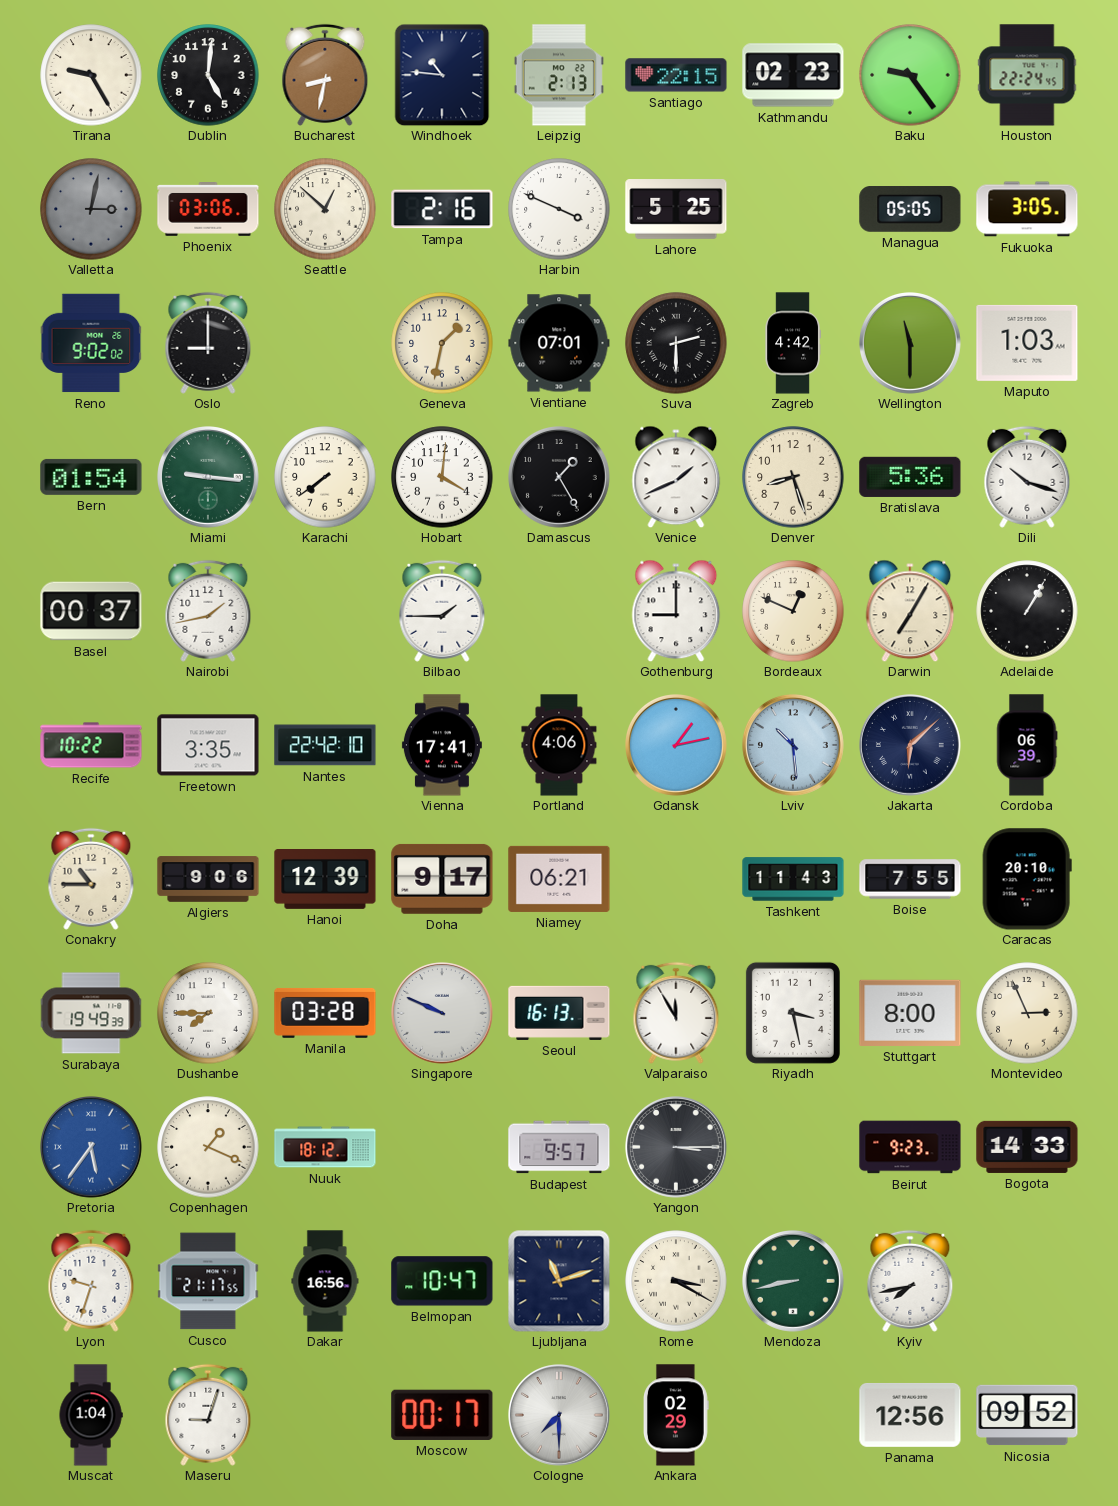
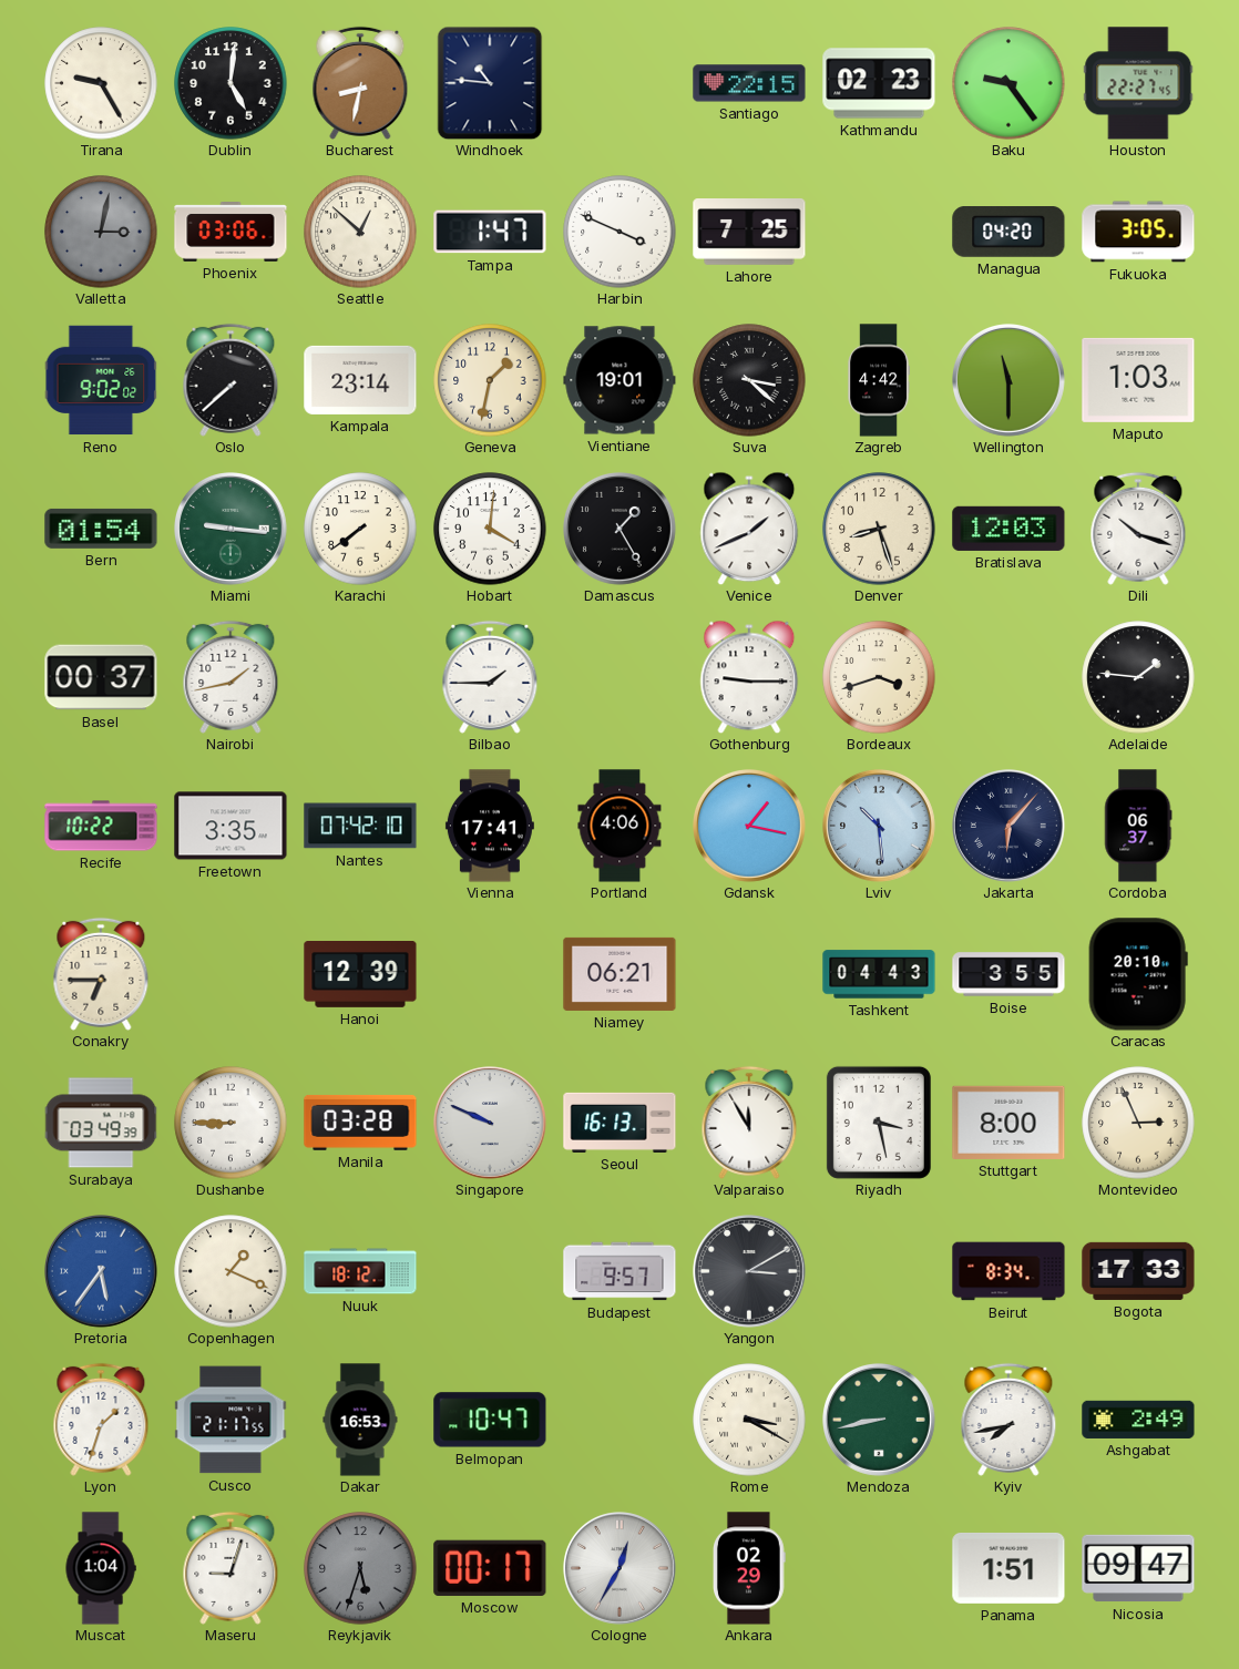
Leipzig: 2:13 -> none
Houston: 22:24 -> 22:27
Tampa: 2:16 -> 1:47
Lahore: 5:25 -> 7:25
Managua: 05:05 -> 04:20
Oslo: 9:00 -> 7:38
Kampala: none -> 23:14
Vientiane: 07:01 -> 19:01
Suva: 2:30 -> 3:22
Bratislava: 5:36 -> 12:03
Gothenburg: 9:00 -> 9:15
Bordeaux: 12:49 -> 3:42
Darwin: 7:05 -> none
Adelaide: 1:05 -> 1:46
Nantes: 22:42 -> 07:42
Gdansk: 1:13 -> 1:17
Jakarta: 6:08 -> 6:07
Cordoba: 06:39 -> 06:37
Conakry: 10:45 -> 6:45
Algiers: 9:06 -> none
Doha: 9:17 -> none
Tashkent: 11:43 -> 04:43
Boise: 7:55 -> 3:55
Surabaya: 19:49 -> 03:49
Dushanbe: 7:45 -> 8:45
Yangon: 3:15 -> 3:10
Beirut: 9:23 -> 8:34
Bogota: 14:33 -> 17:33
Lyon: 9:33 -> 1:33
Dakar: 16:56 -> 16:53
Ljubljana: 11:12 -> none
Ashgabat: none -> 2:49
Reykjavik: none -> 5:33
Cologne: 7:30 -> 12:35
Panama: 12:56 -> 1:51
Nicosia: 09:52 -> 09:47
